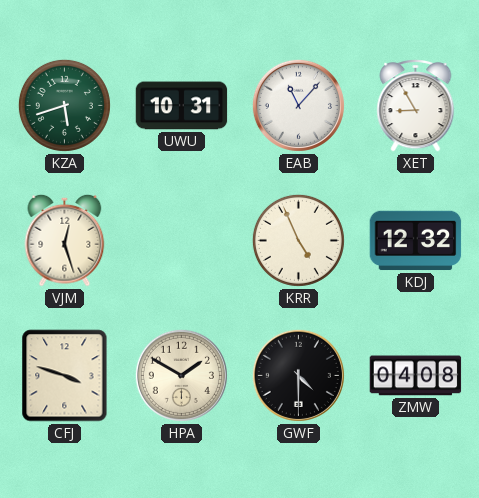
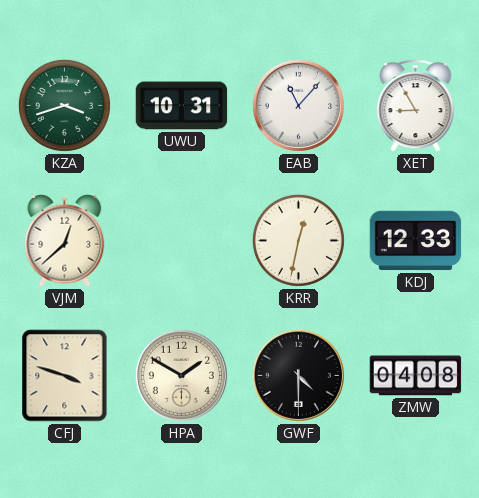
KZA: 5:42 -> 3:42
VJM: 12:27 -> 12:38
KRR: 4:56 -> 12:32
KDJ: 12:32 -> 12:33
